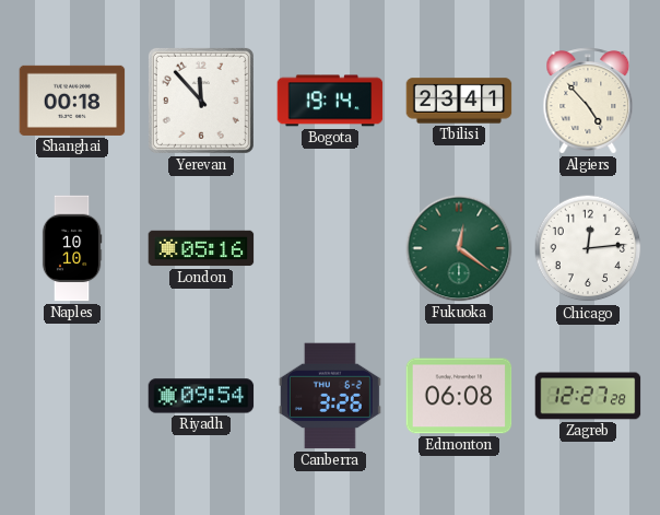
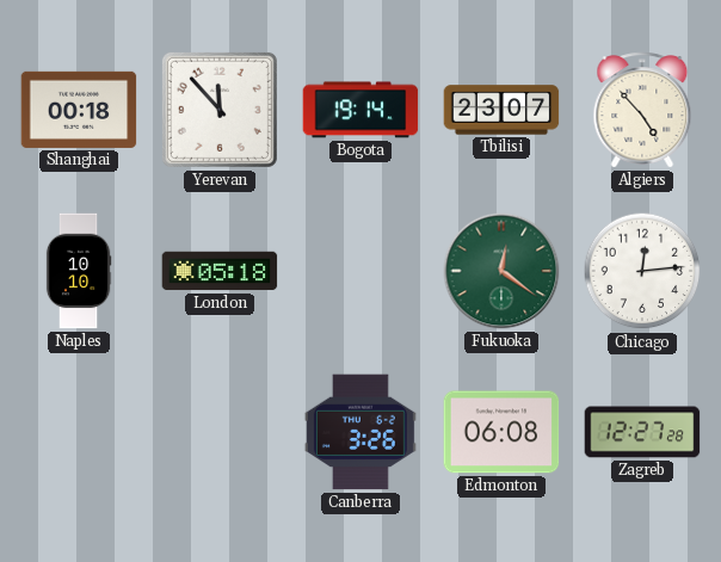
Tbilisi: 23:41 -> 23:07
London: 05:16 -> 05:18
Riyadh: 09:54 -> none
